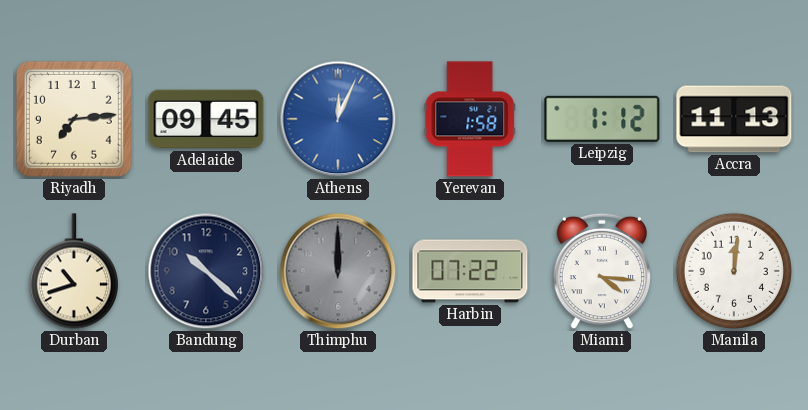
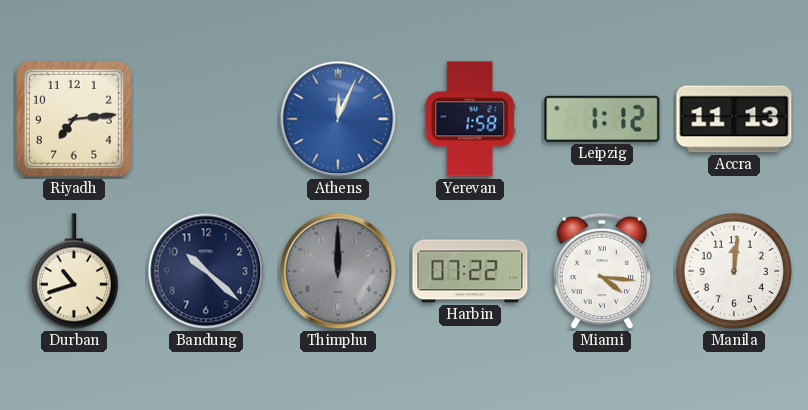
Adelaide: 09:45 -> none
